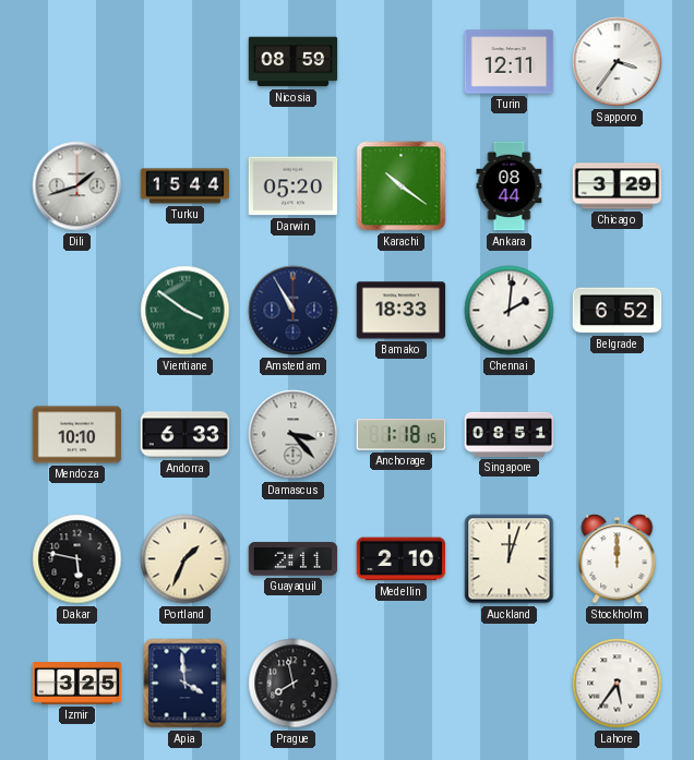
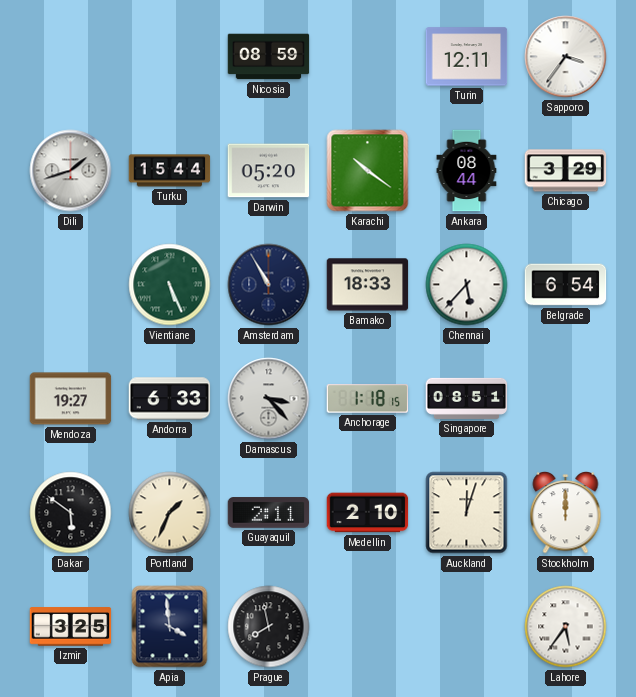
Vientiane: 3:51 -> 5:26
Chennai: 2:01 -> 5:37
Belgrade: 6:52 -> 6:54
Mendoza: 10:10 -> 19:27
Dakar: 5:47 -> 5:51
